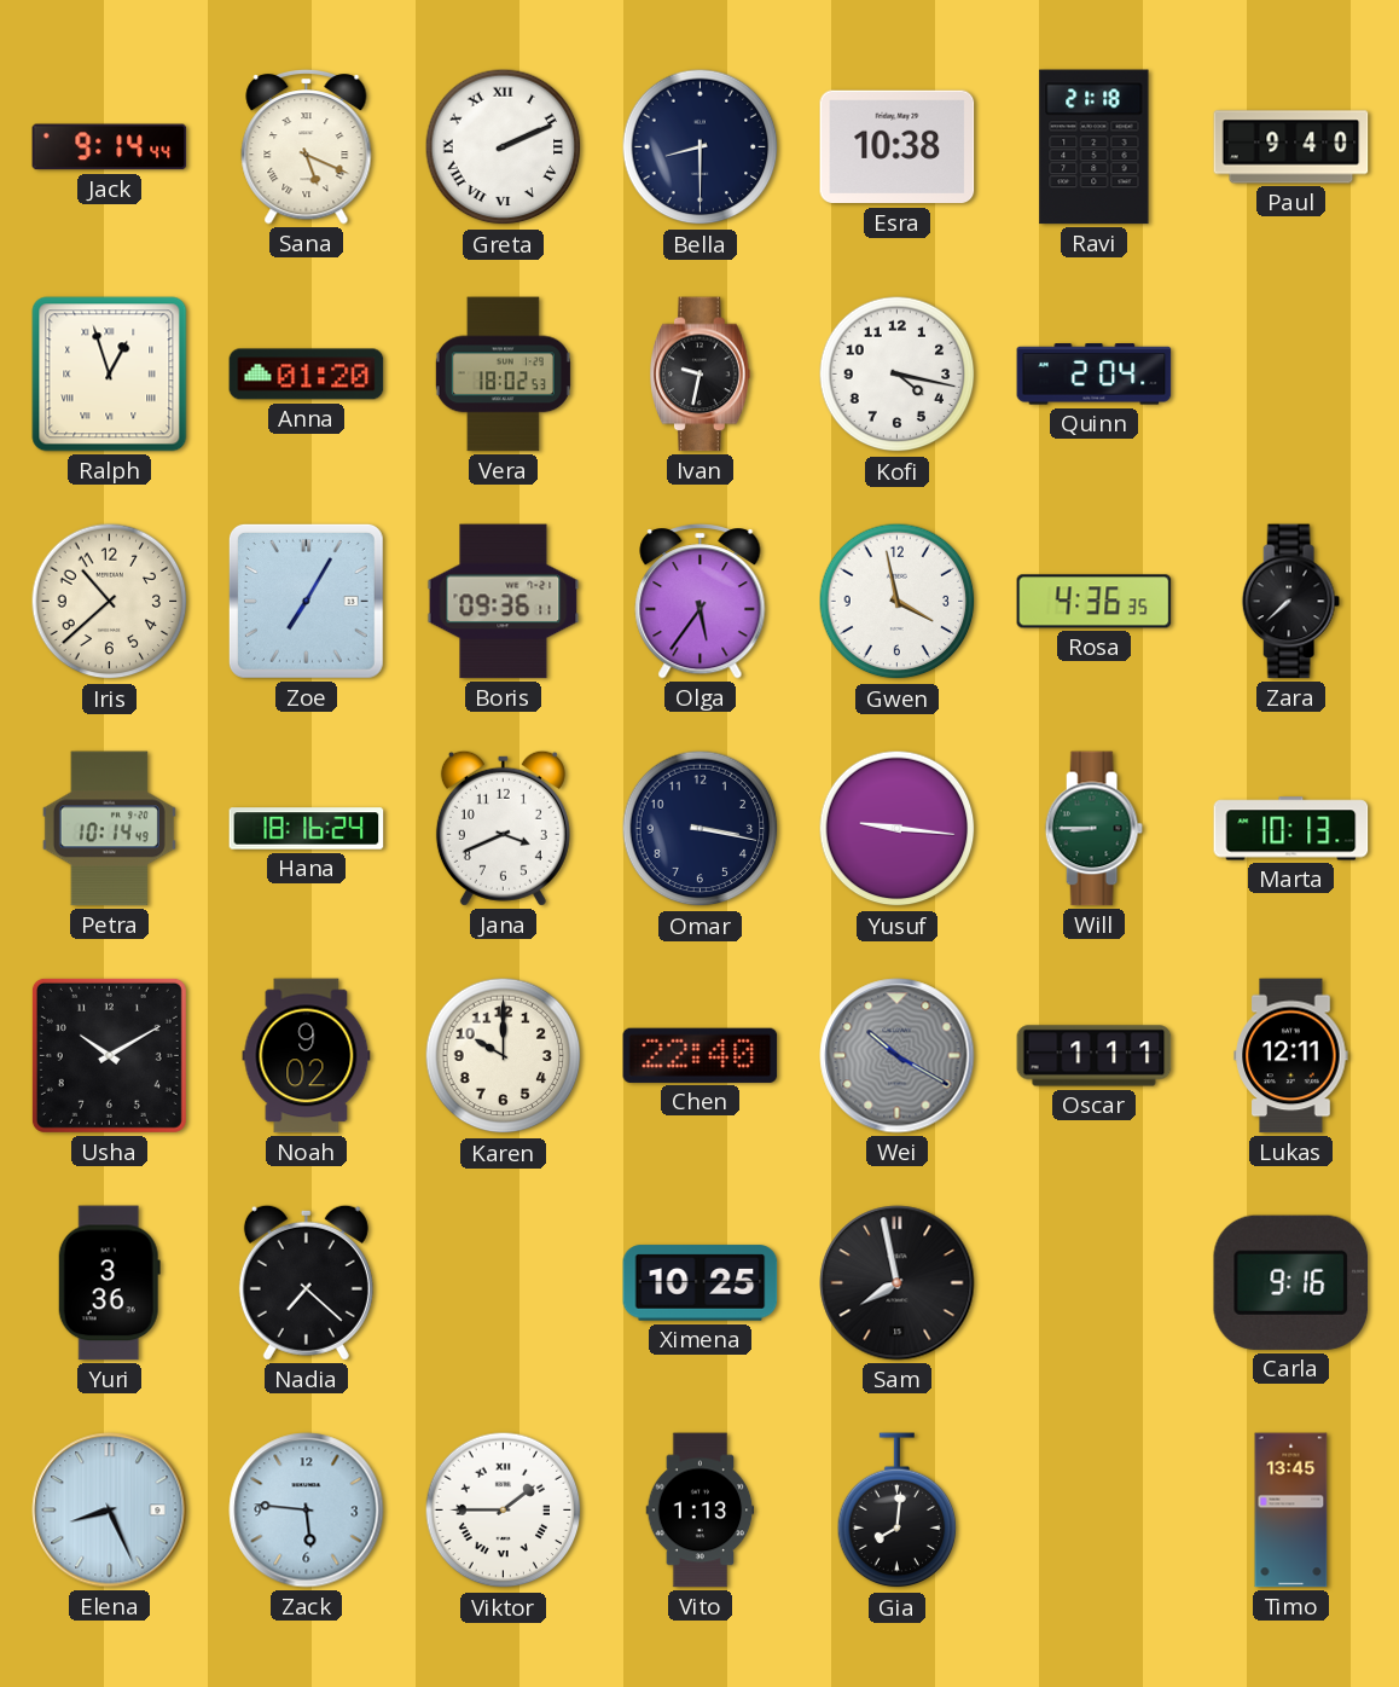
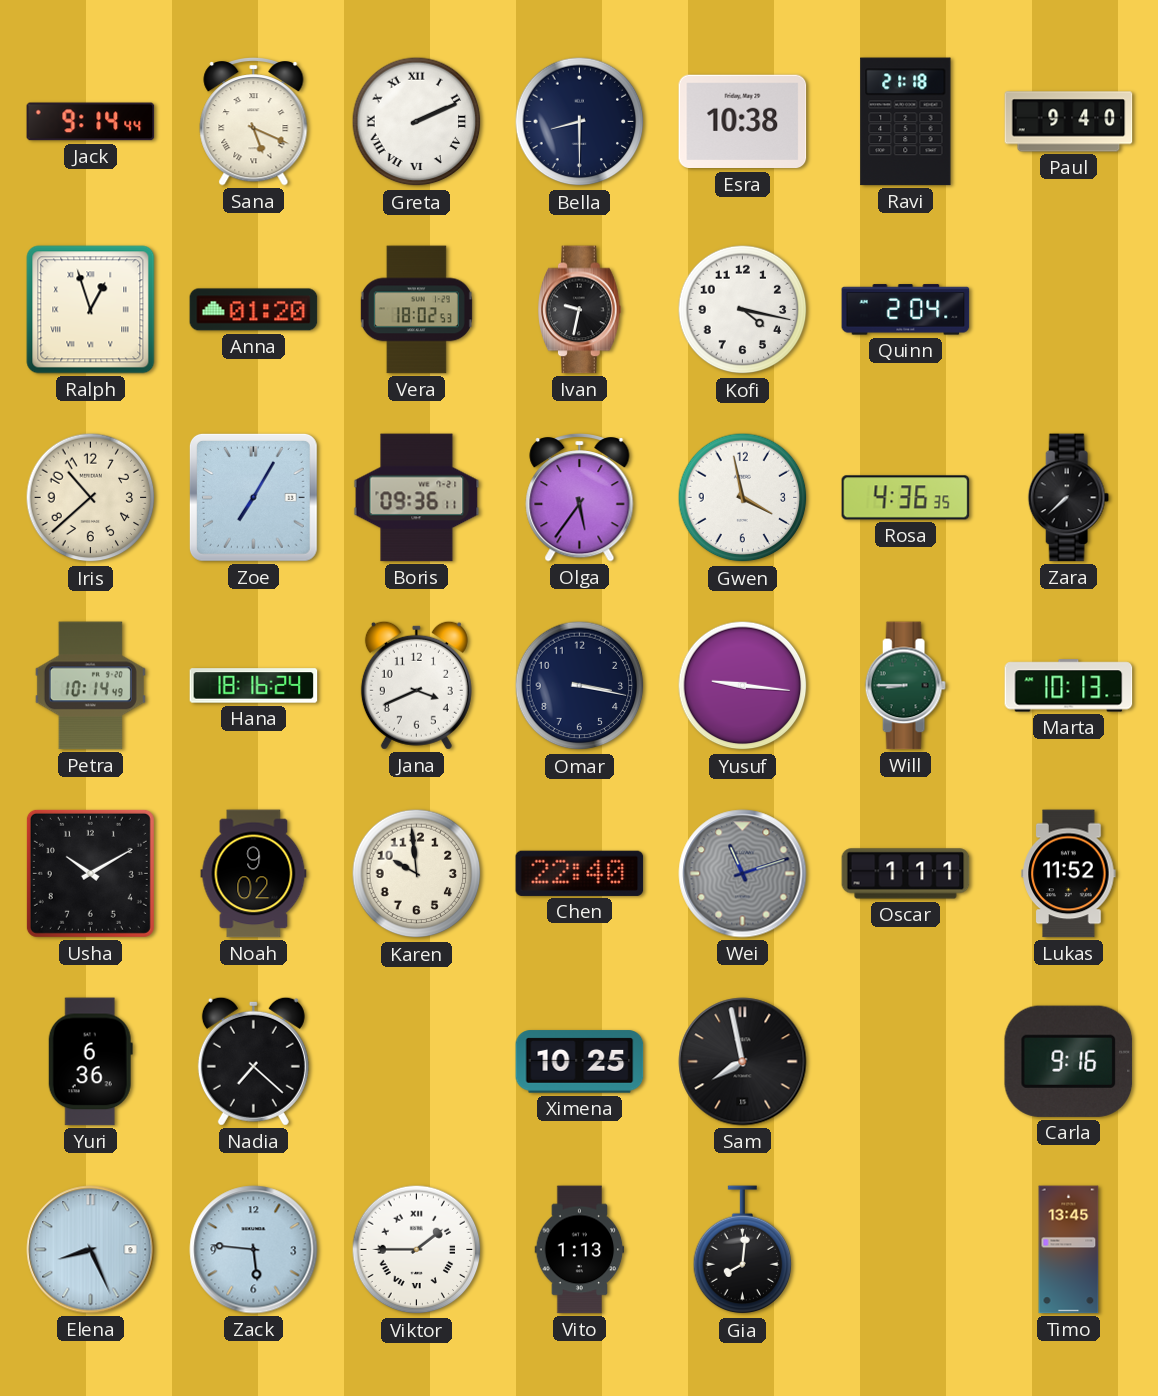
Karen: 10:00 -> 9:59
Wei: 10:20 -> 11:12
Lukas: 12:11 -> 11:52
Yuri: 3:36 -> 6:36
